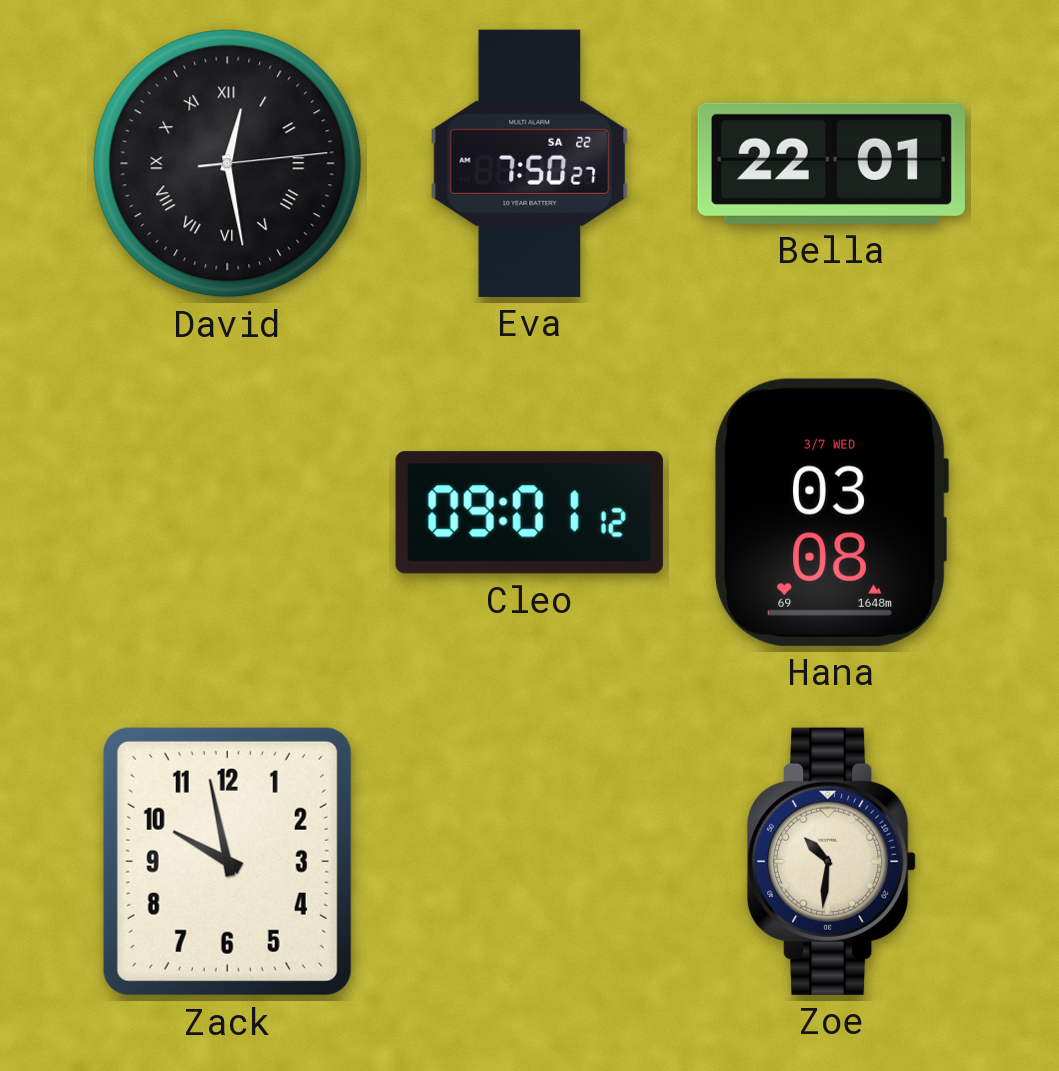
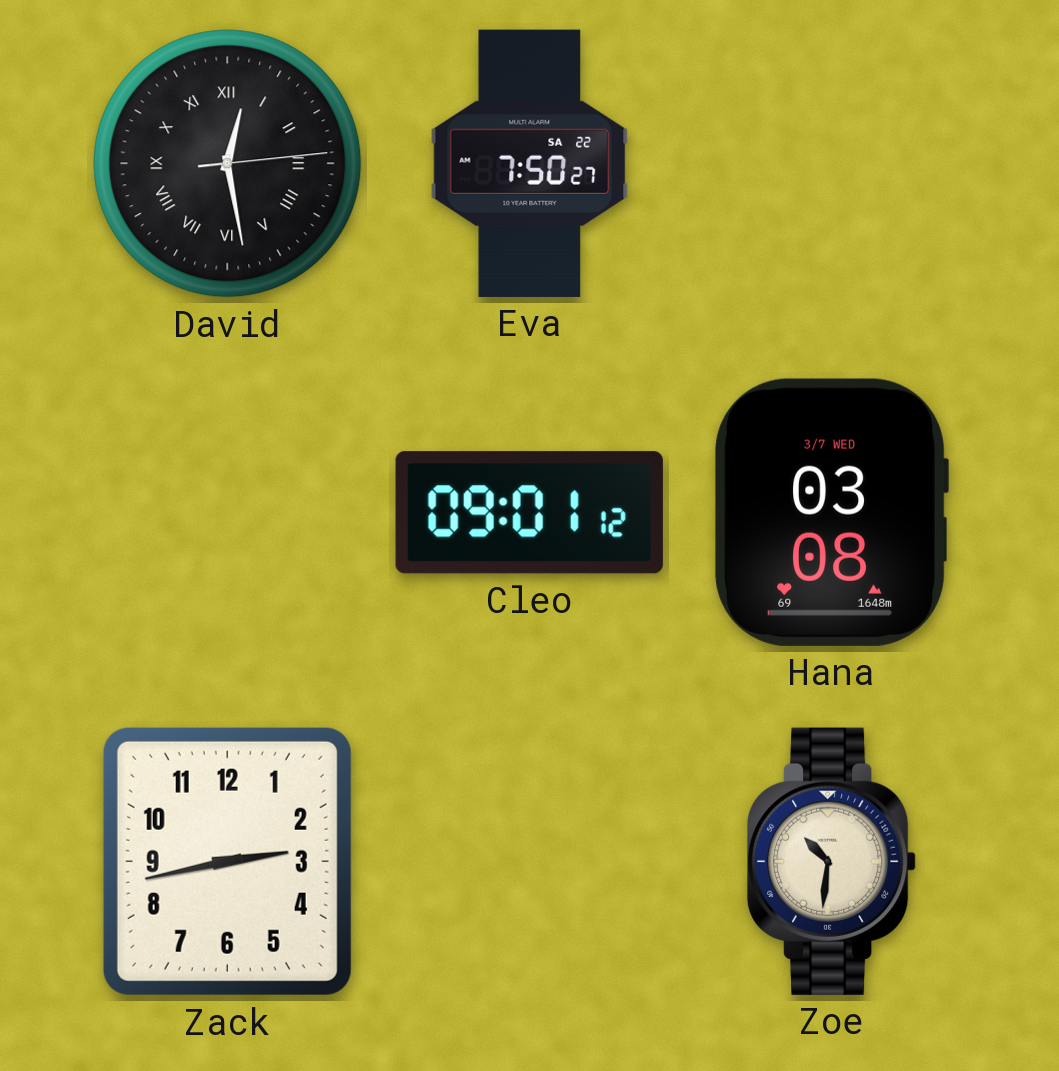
Bella: 22:01 -> none
Zack: 9:58 -> 2:43
